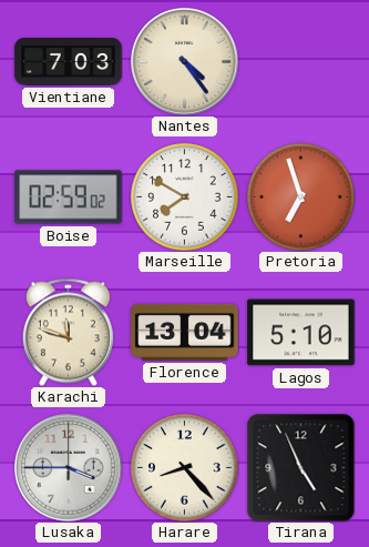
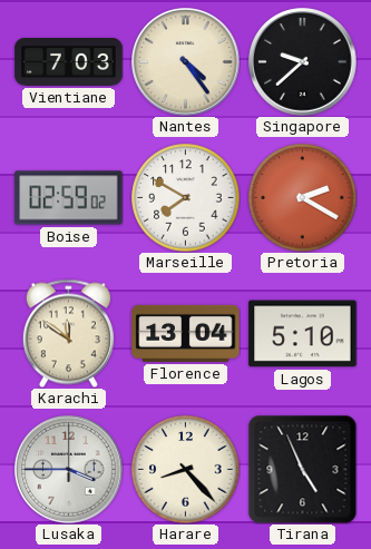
Singapore: none -> 9:38
Pretoria: 6:57 -> 2:20
Karachi: 11:48 -> 11:51
